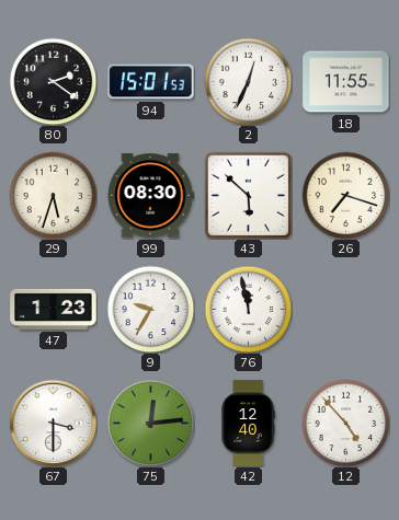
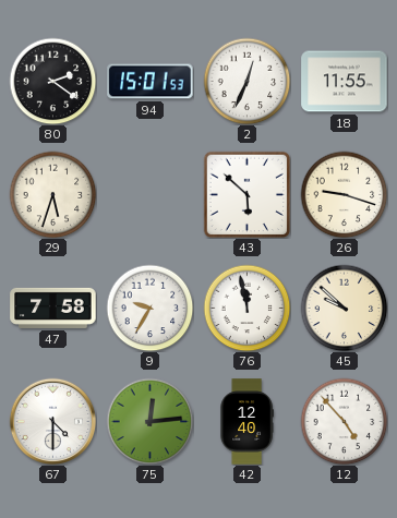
99: 08:30 -> none
26: 7:18 -> 9:18
47: 1:23 -> 7:58
45: none -> 9:52
67: 3:30 -> 4:30
